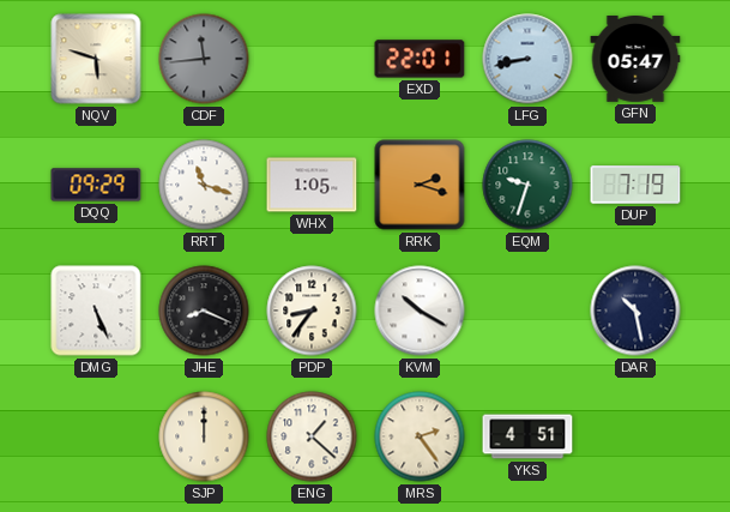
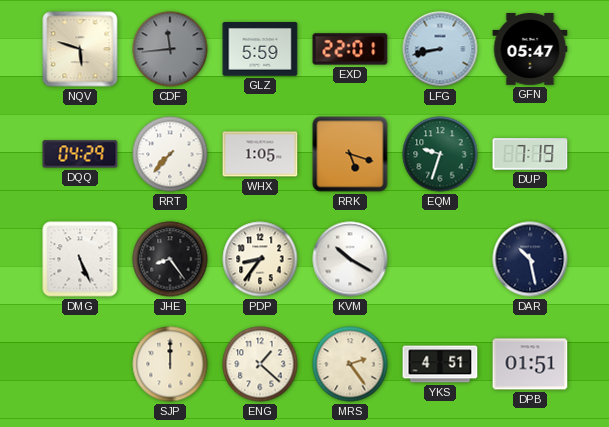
GLZ: none -> 5:59
DQQ: 09:29 -> 04:29
RRT: 11:18 -> 7:37
RRK: 2:18 -> 5:18
JHE: 8:19 -> 8:24
DPB: none -> 01:51
